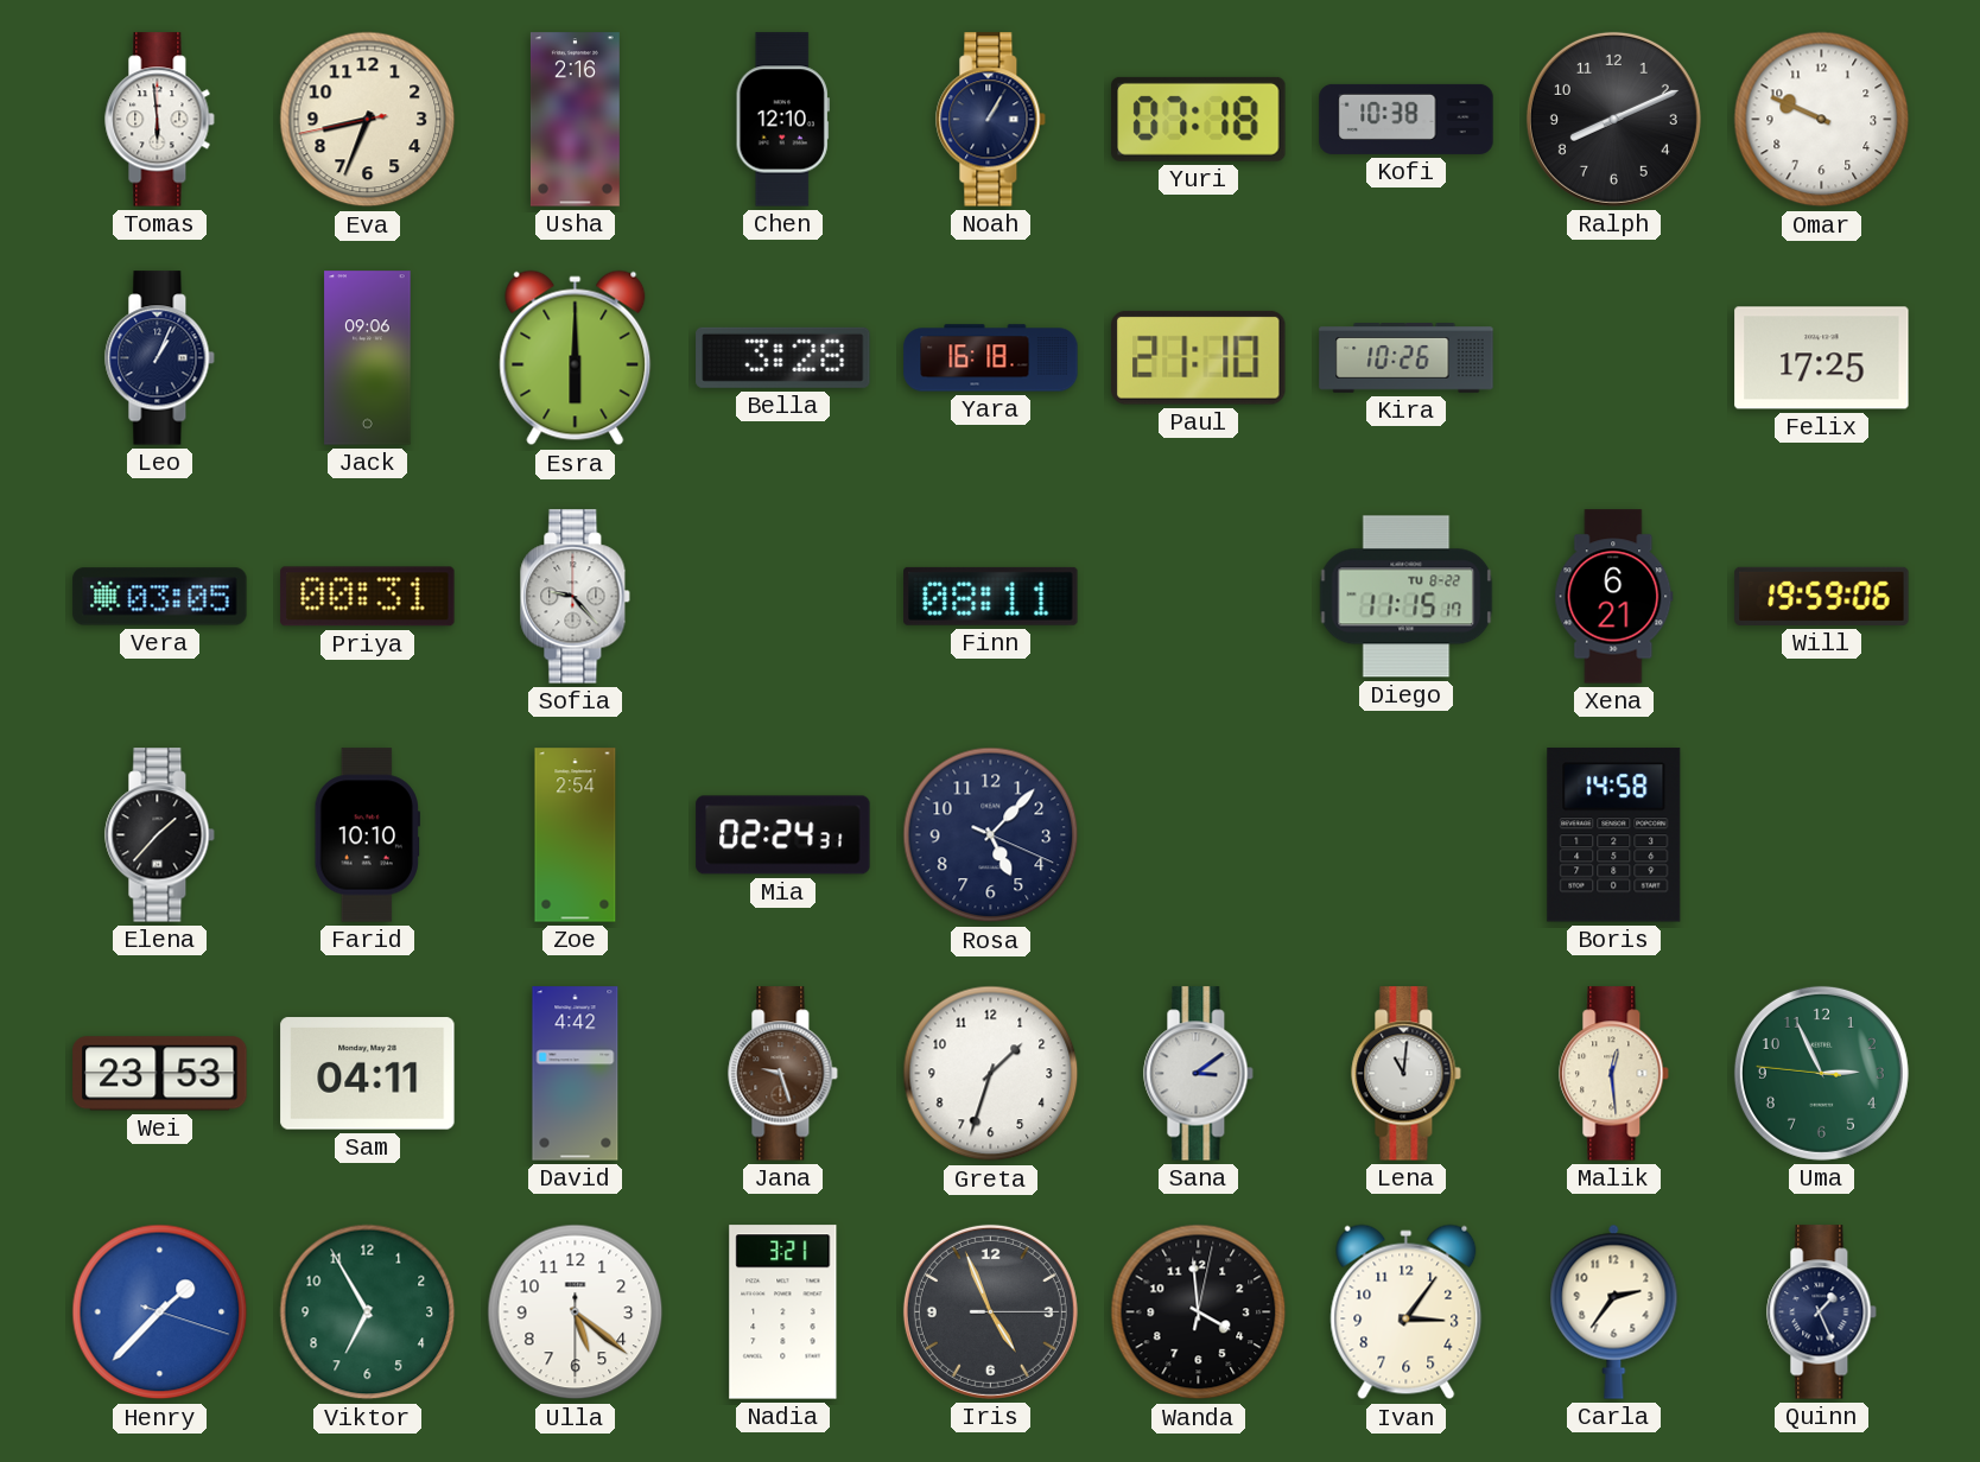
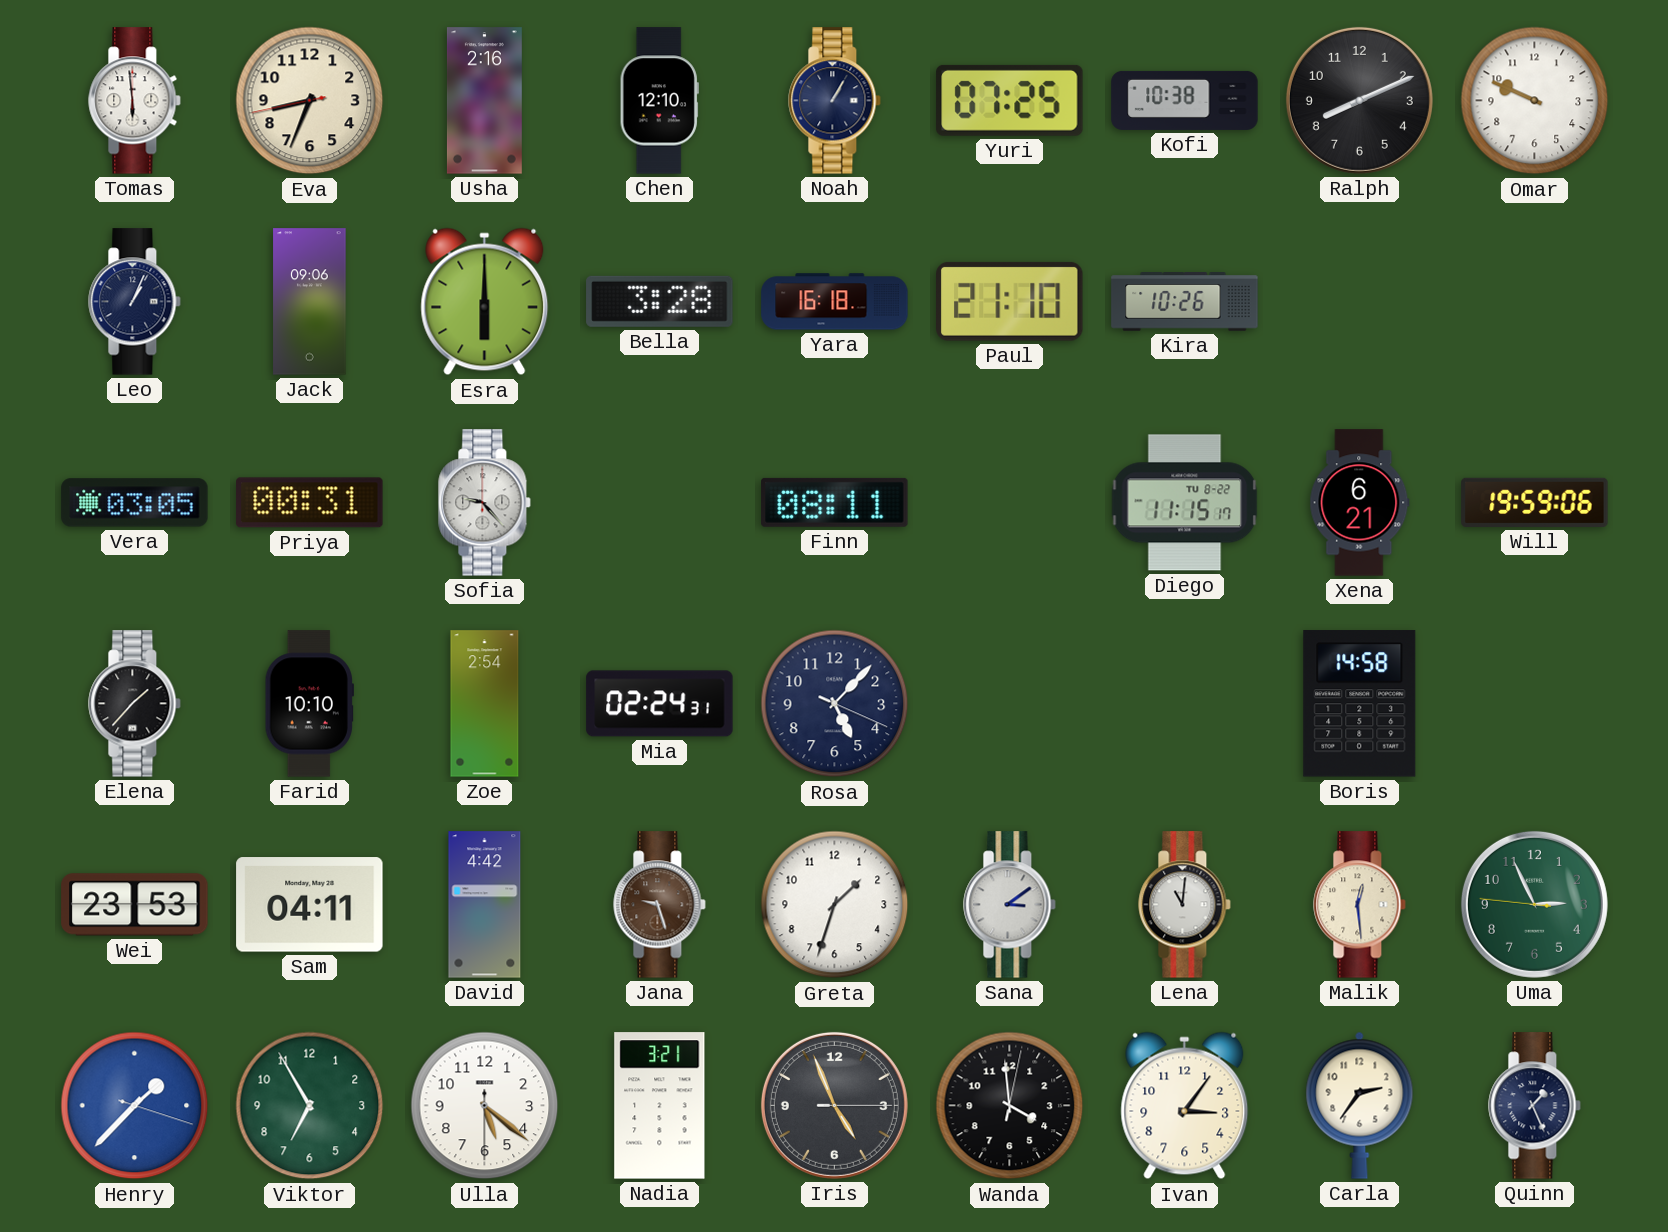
Yuri: 07:18 -> 07:25
Felix: 17:25 -> none
